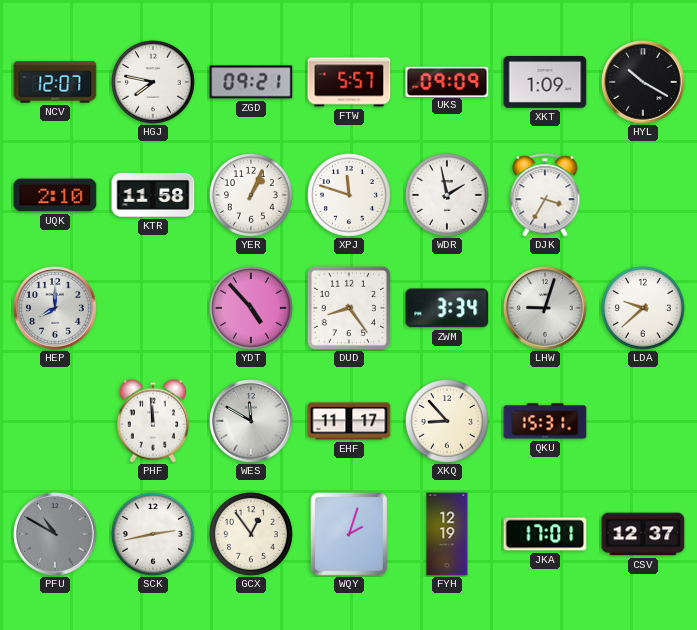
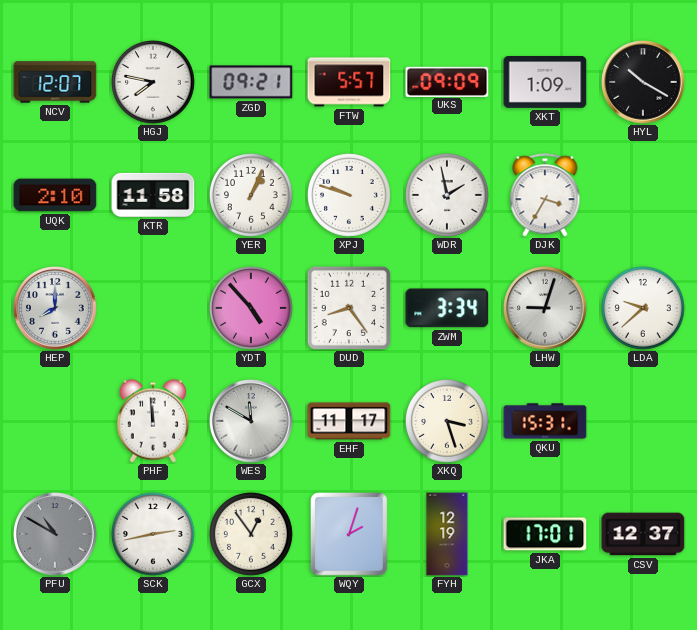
XPJ: 11:48 -> 9:48
XKQ: 8:53 -> 3:27
